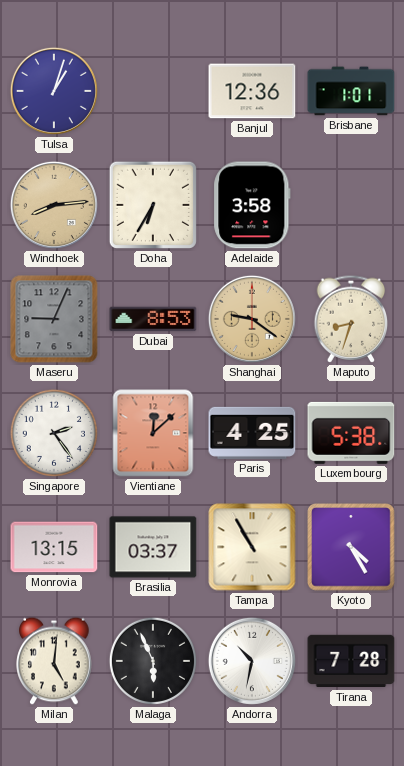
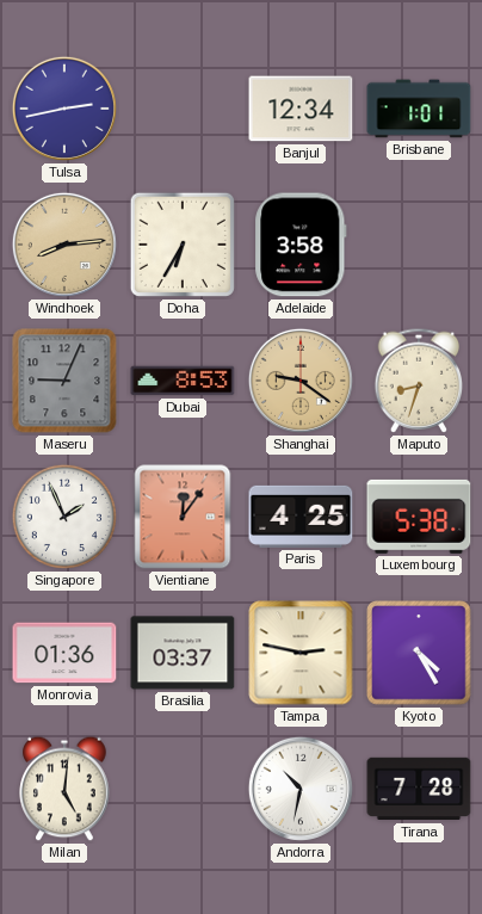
Tulsa: 1:03 -> 2:43
Banjul: 12:36 -> 12:34
Singapore: 2:24 -> 1:56
Vientiane: 12:08 -> 12:06
Monrovia: 13:15 -> 01:36
Tampa: 10:55 -> 2:47
Malaga: 5:56 -> none
